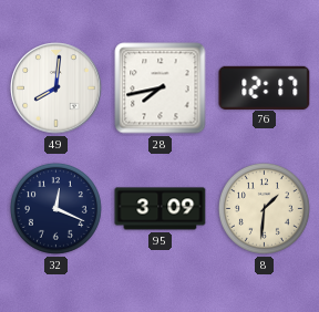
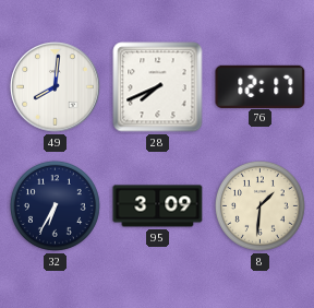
28: 7:43 -> 7:41
32: 12:19 -> 6:35
